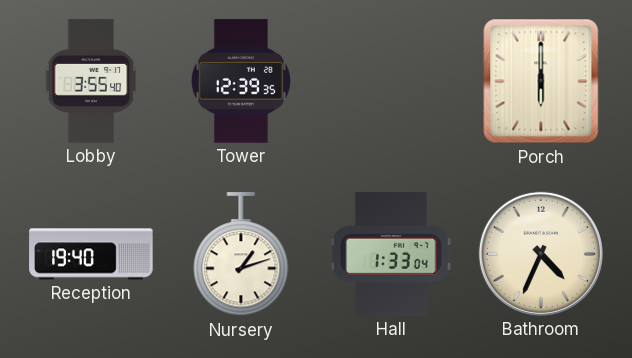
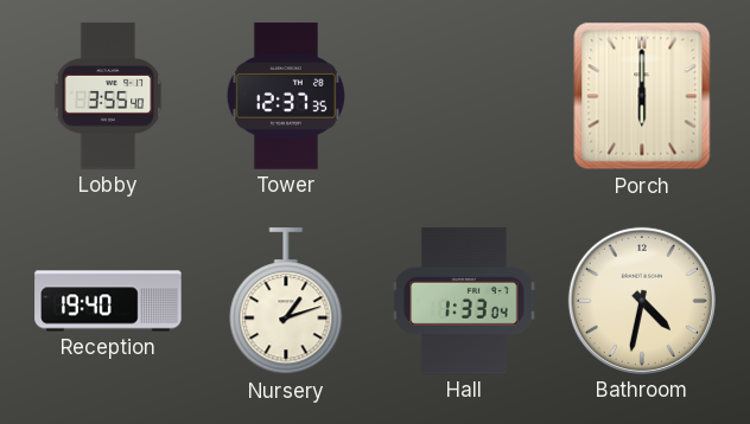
Tower: 12:39 -> 12:37
Bathroom: 4:34 -> 4:32
